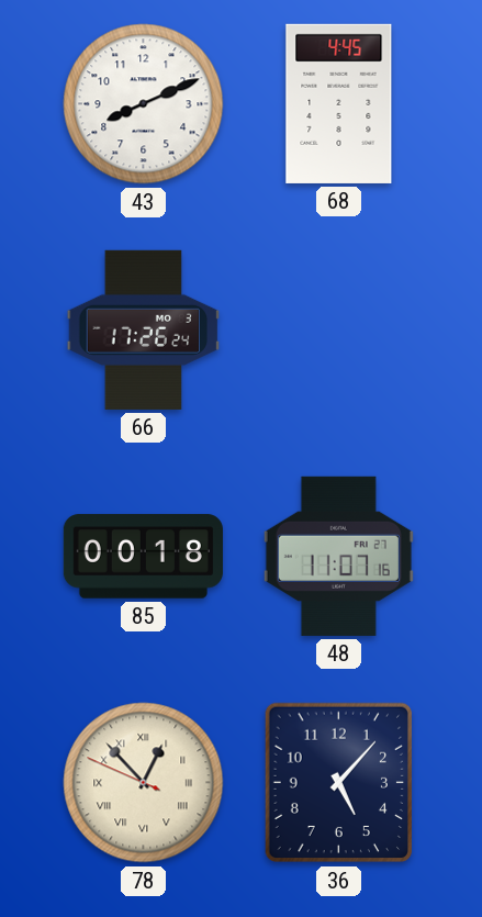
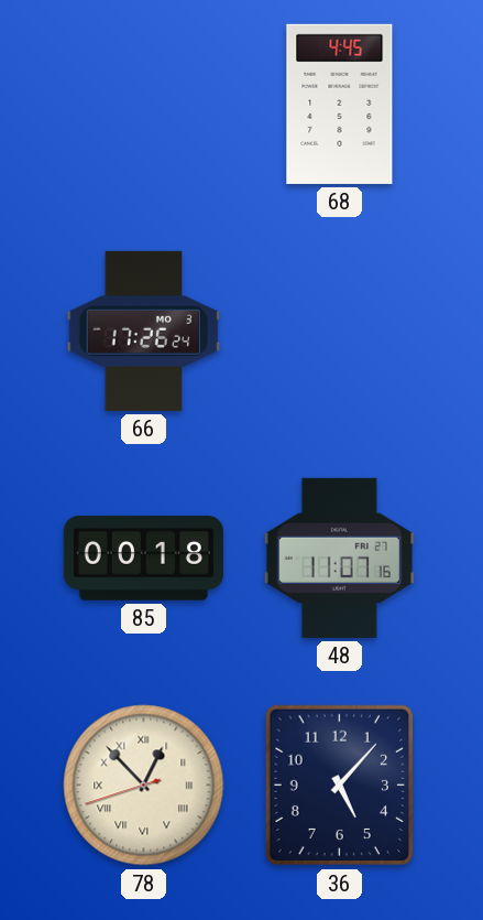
43: 8:11 -> none
78: 12:52:49 -> 12:52:42
